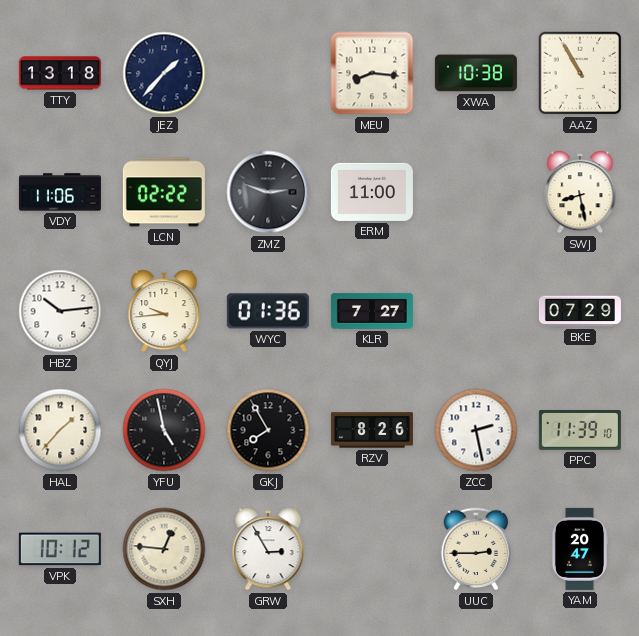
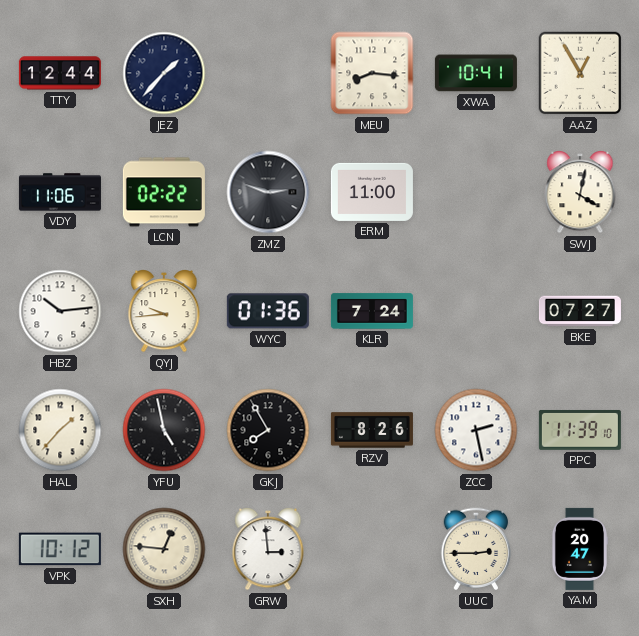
TTY: 13:18 -> 12:44
XWA: 10:38 -> 10:41
AAZ: 10:55 -> 12:55
SWJ: 8:28 -> 4:02
KLR: 7:27 -> 7:24
BKE: 07:29 -> 07:27
GRW: 2:55 -> 2:59
